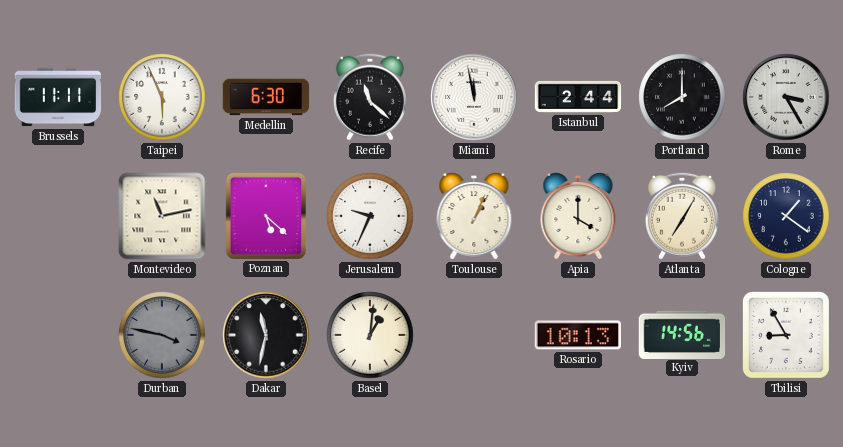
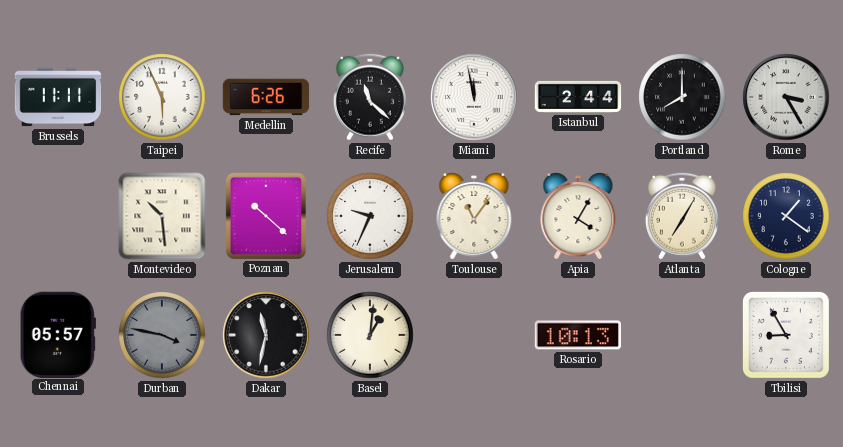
Medellin: 6:30 -> 6:26
Montevideo: 11:13 -> 10:29
Poznan: 5:22 -> 10:22
Toulouse: 1:04 -> 11:06
Apia: 4:00 -> 4:05
Chennai: none -> 05:57
Kyiv: 14:56 -> none
